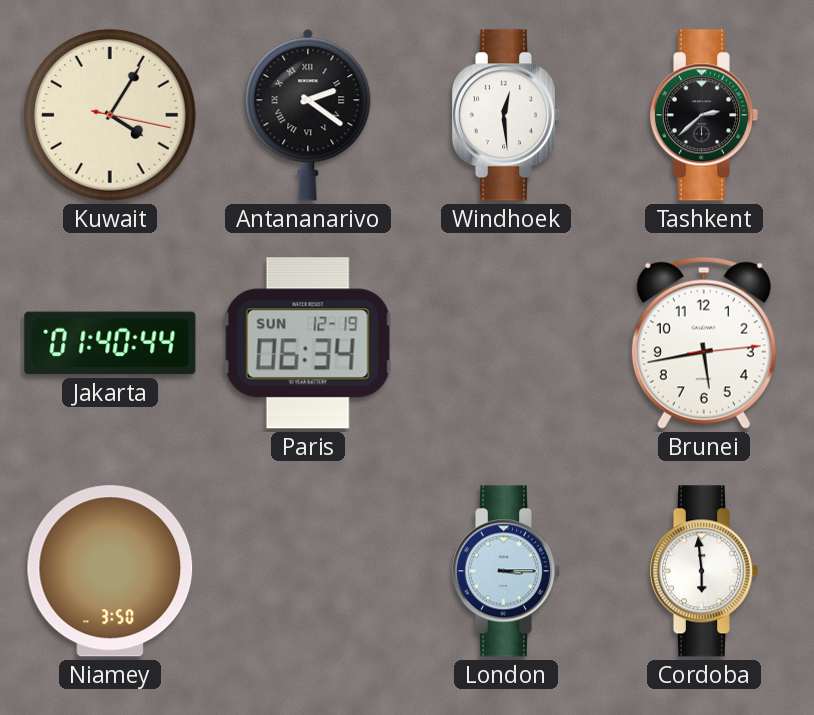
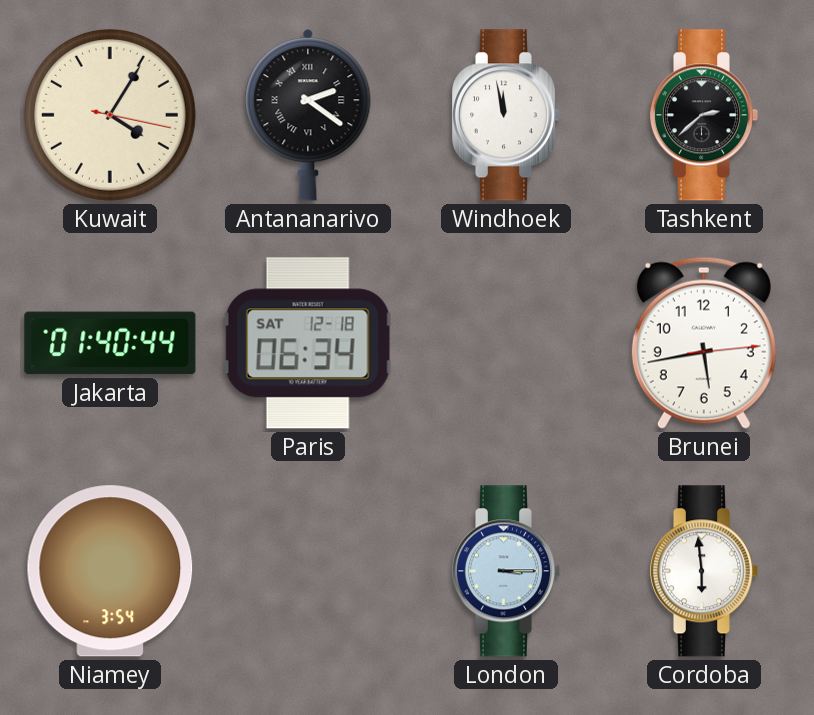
Windhoek: 12:29 -> 11:58
Paris date: SUN 12-19 -> SAT 12-18
Niamey: 3:50 -> 3:54
